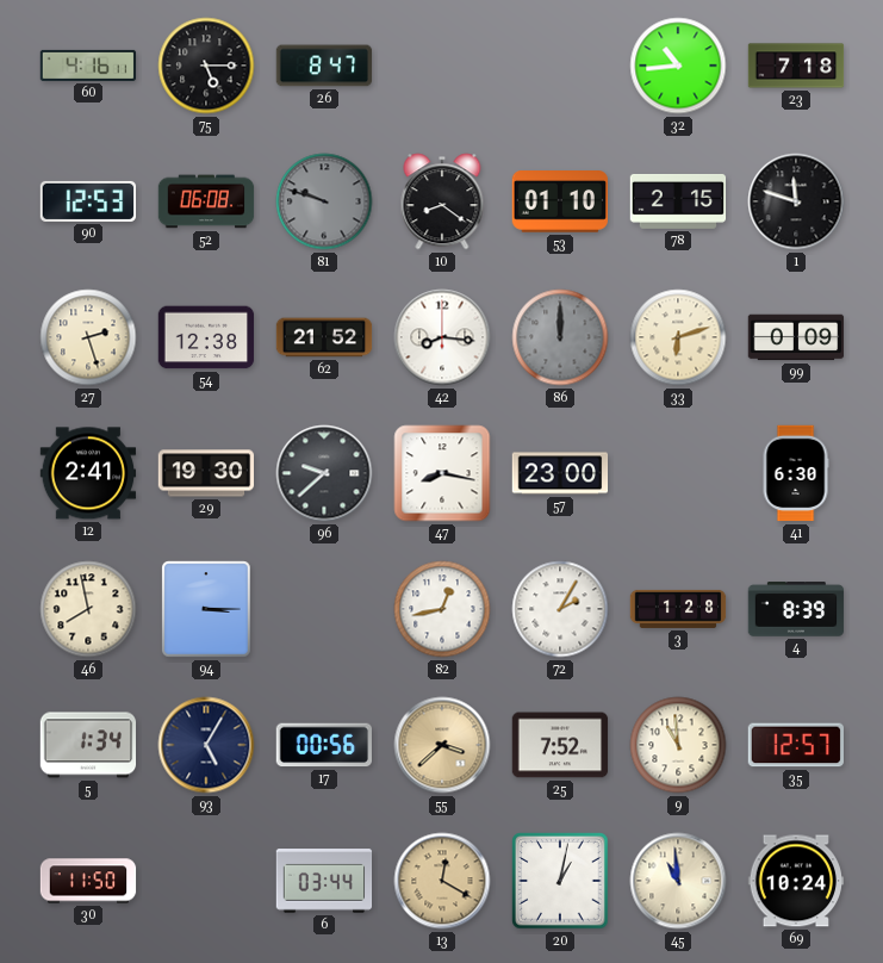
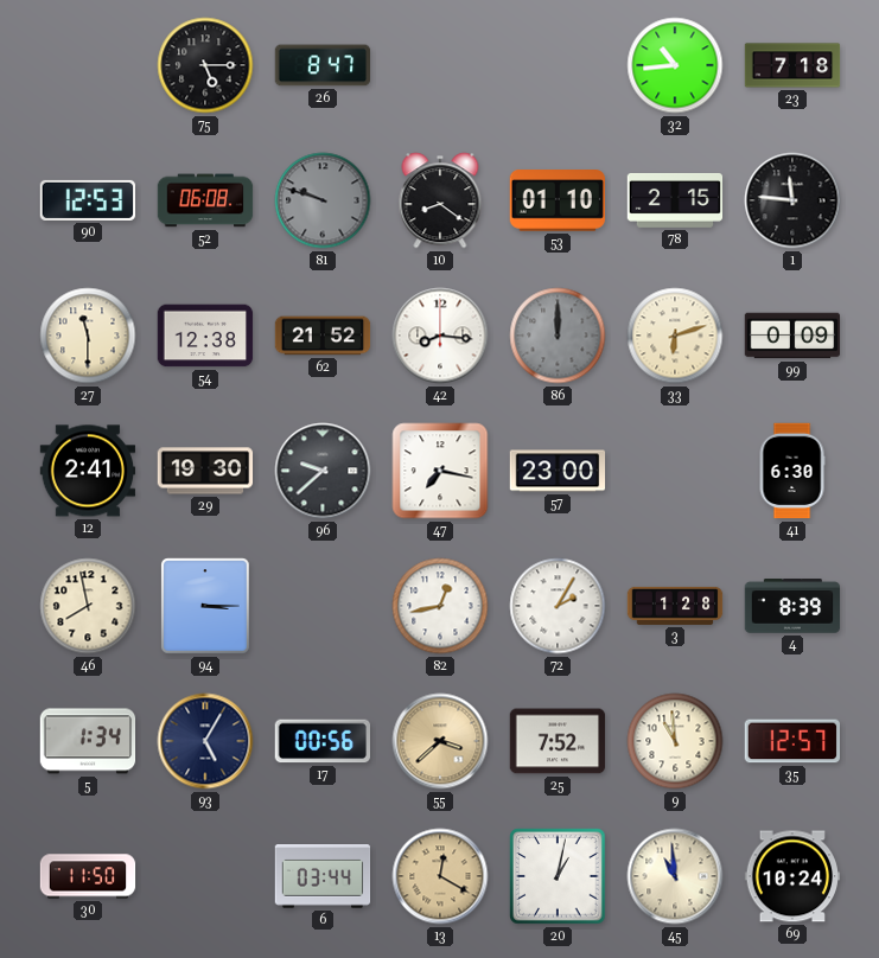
60: 4:16 -> none
1: 11:48 -> 11:46
27: 2:27 -> 11:30
47: 8:17 -> 7:17
